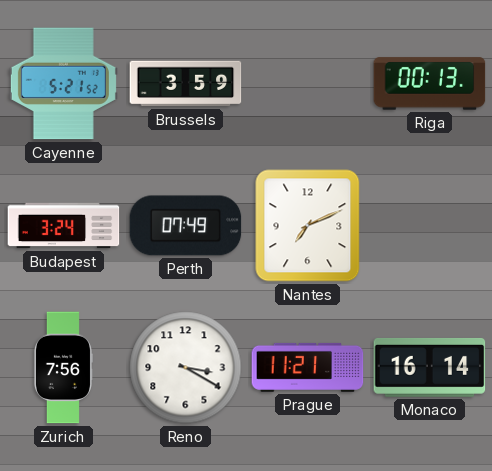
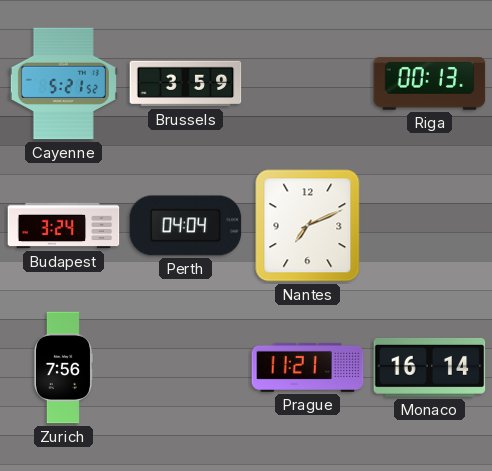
Perth: 07:49 -> 04:04
Reno: 3:20 -> none
